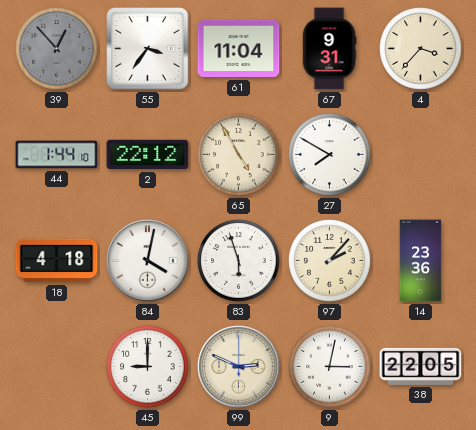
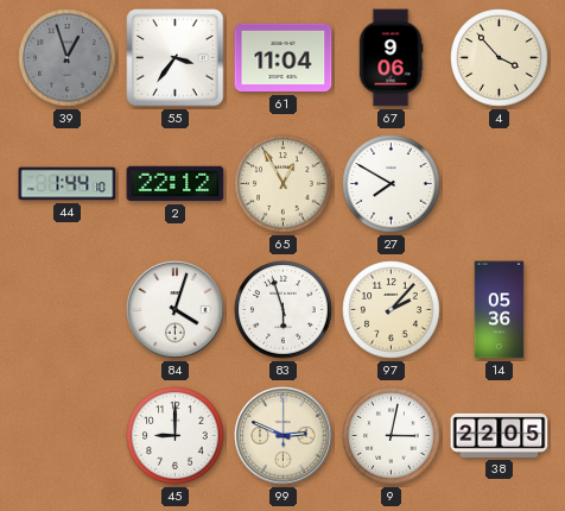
39: 12:53 -> 12:57
67: 9:31 -> 9:06
4: 3:37 -> 3:53
65: 4:55 -> 12:55
18: 4:18 -> none
84: 4:02 -> 4:03
14: 23:36 -> 05:36
